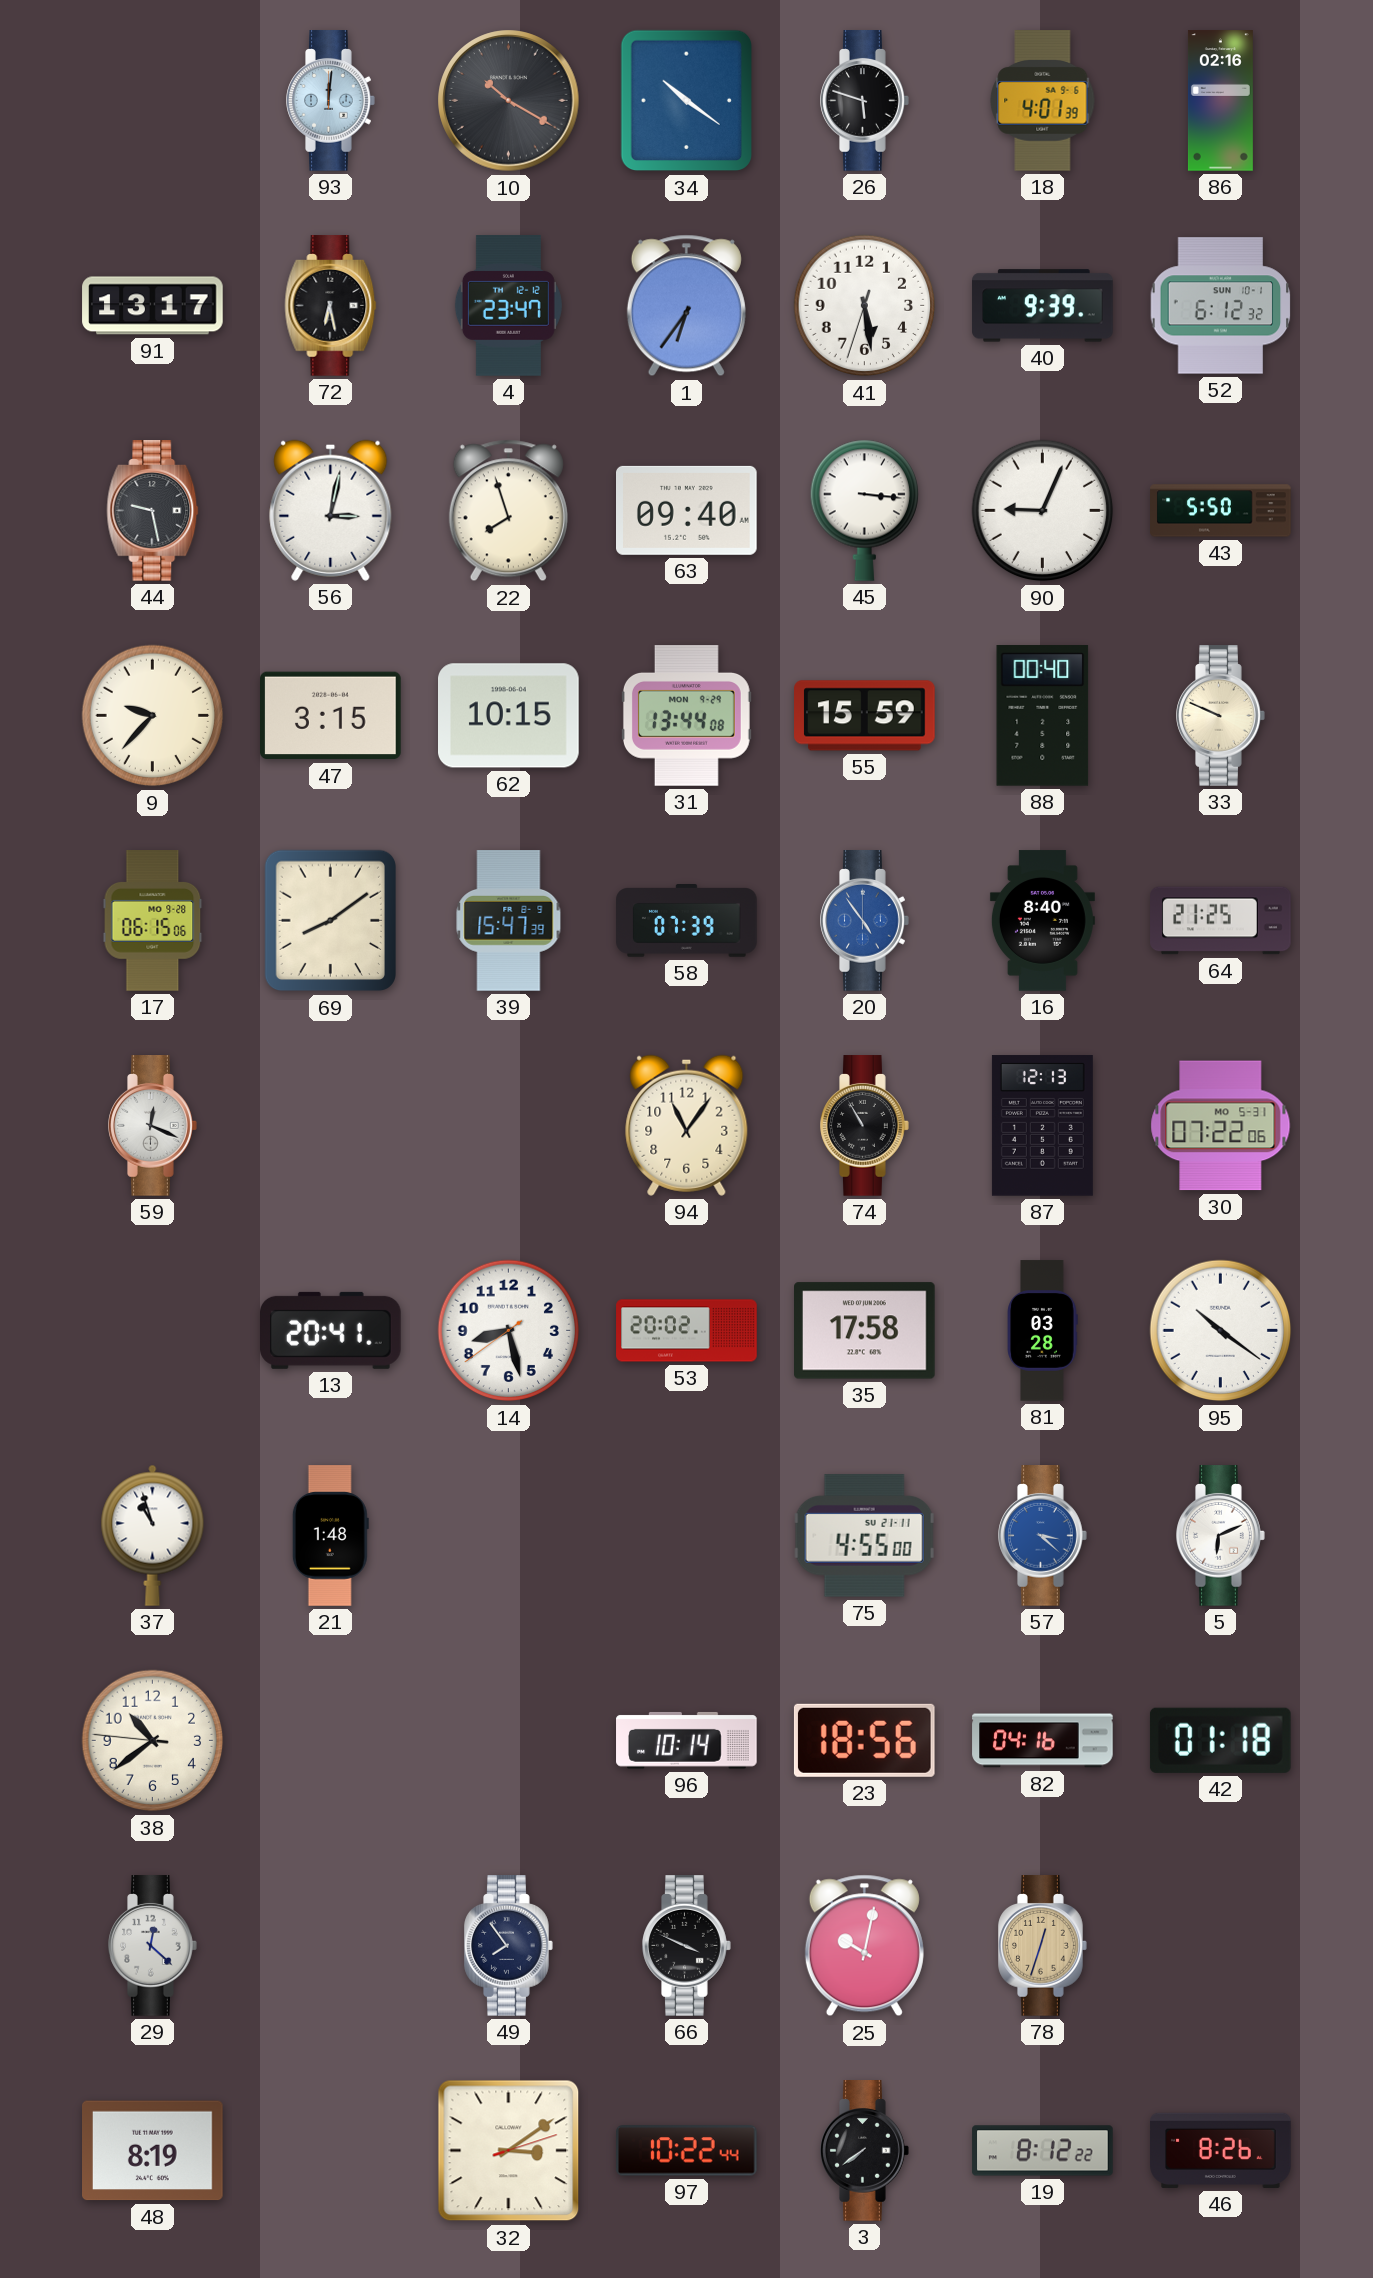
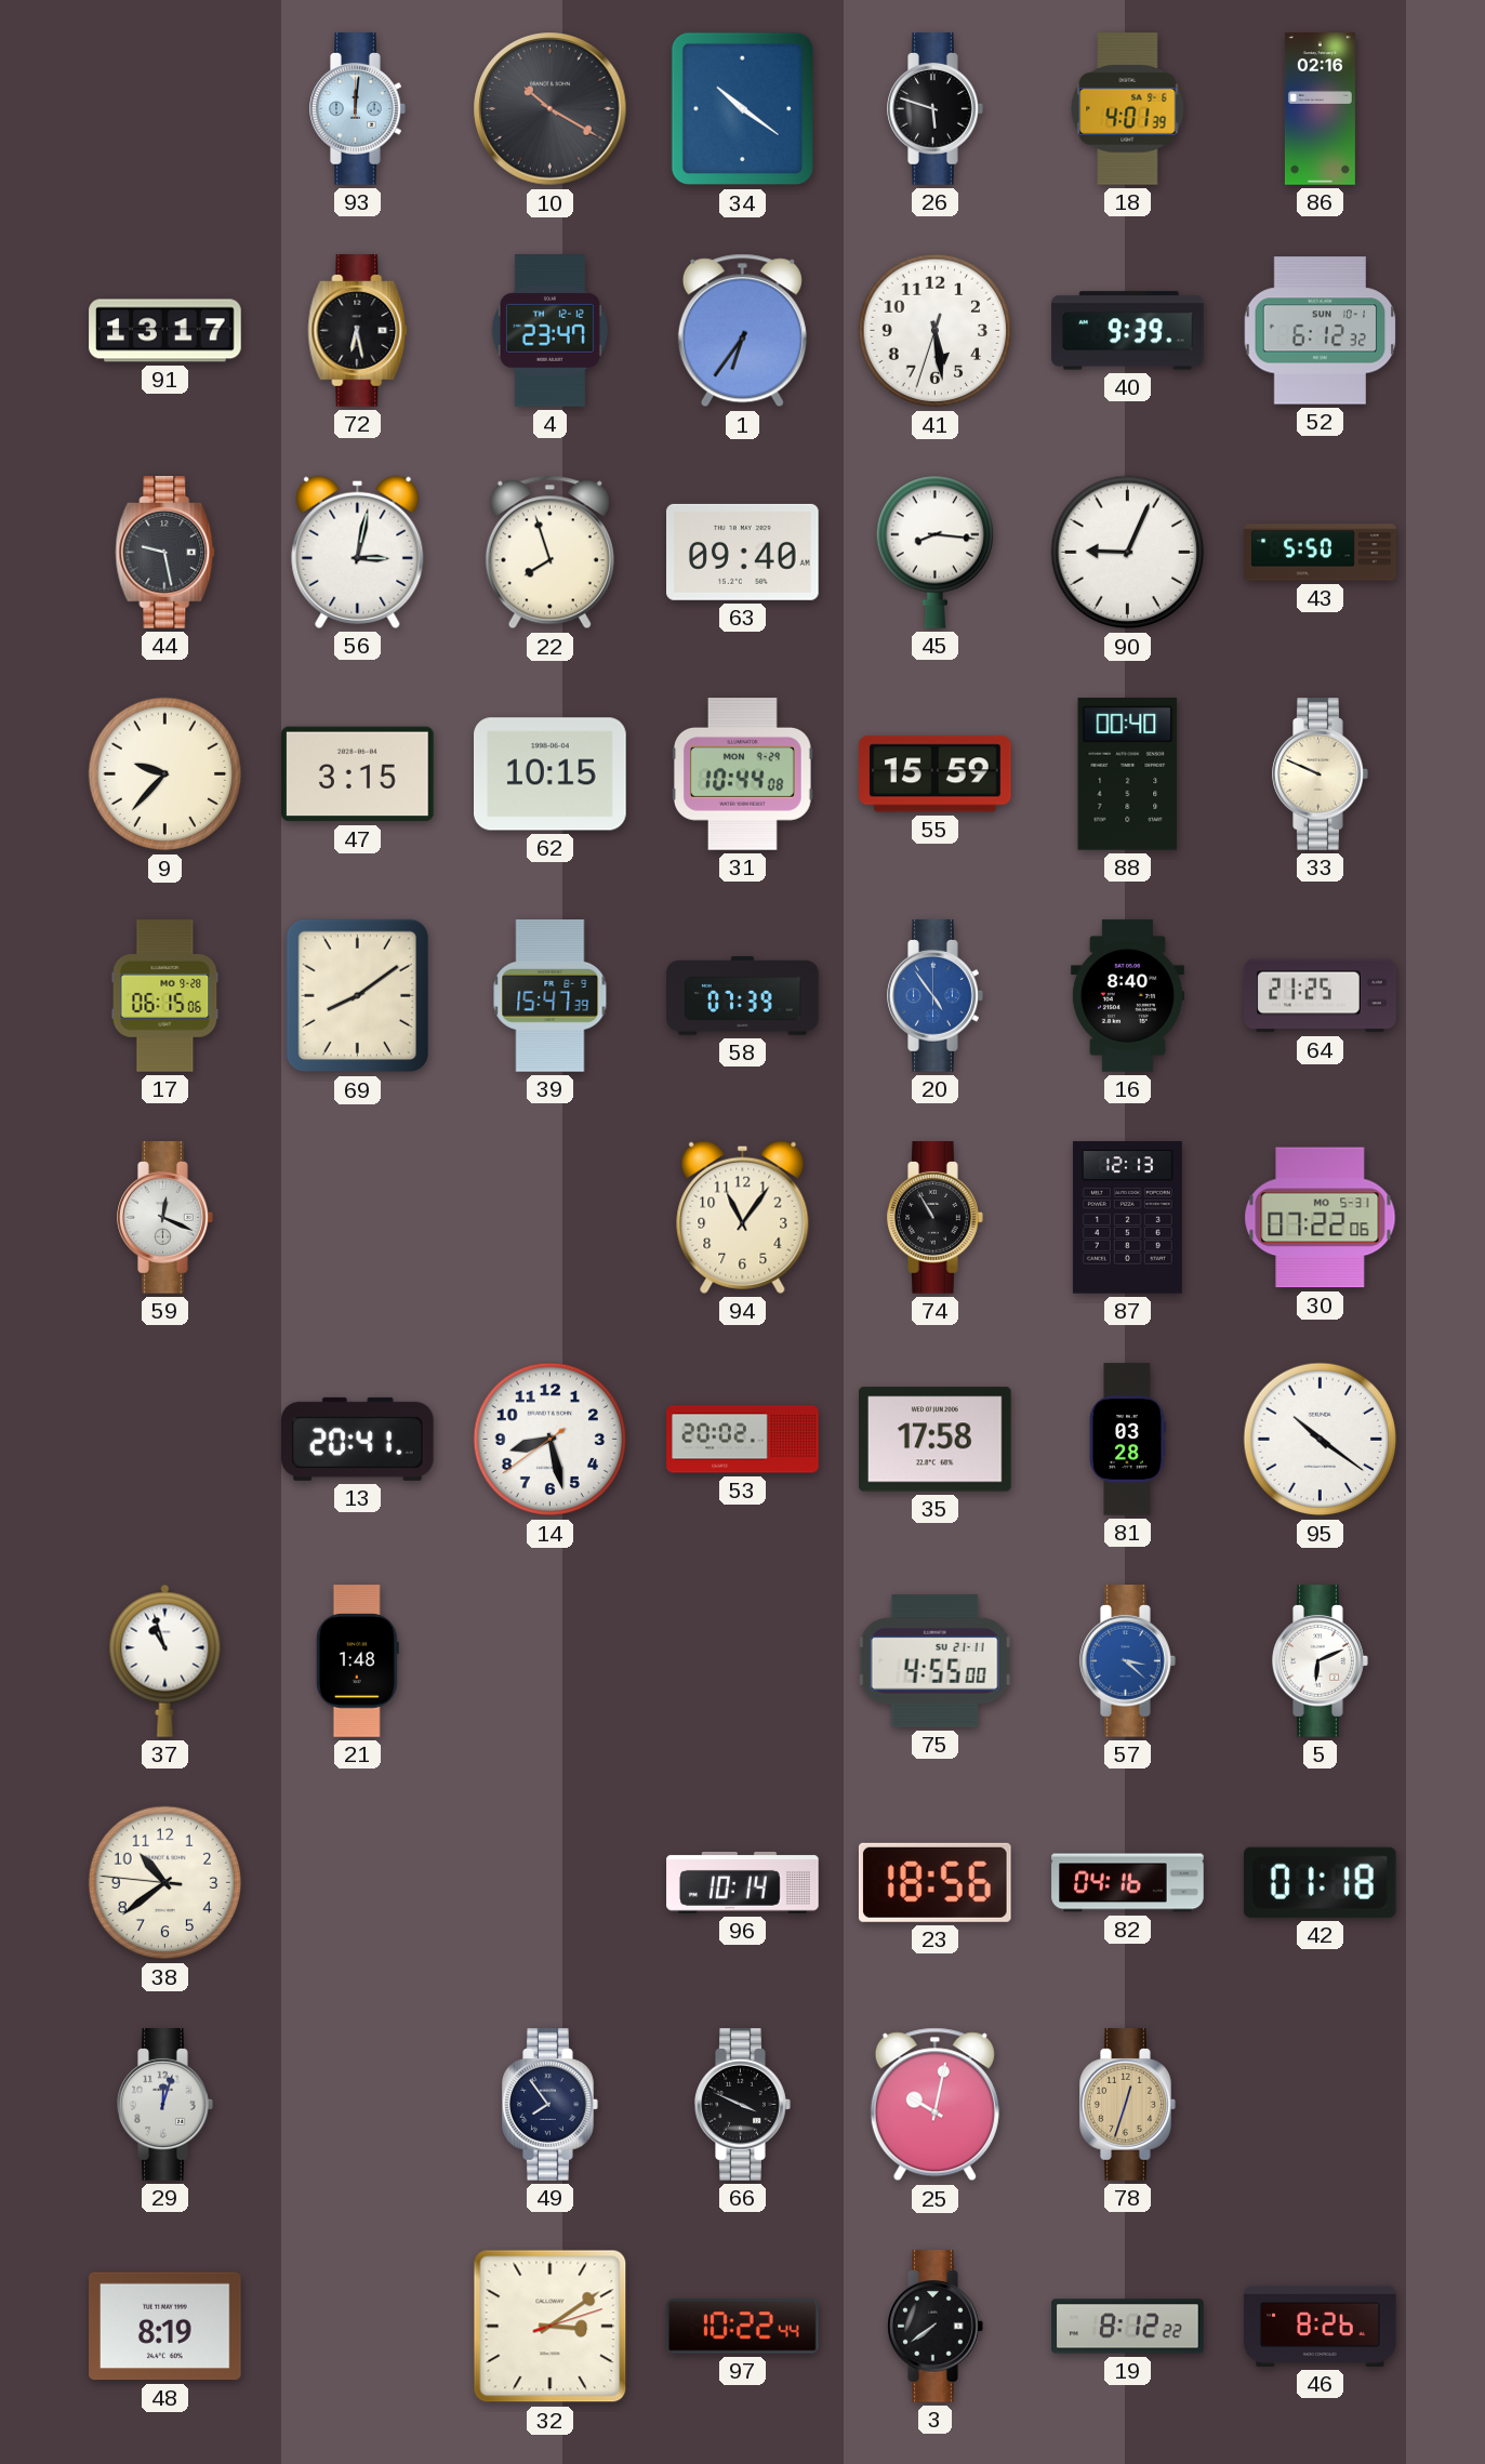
45: 3:16 -> 8:16
31: 13:44 -> 10:44
29: 12:22 -> 12:03
